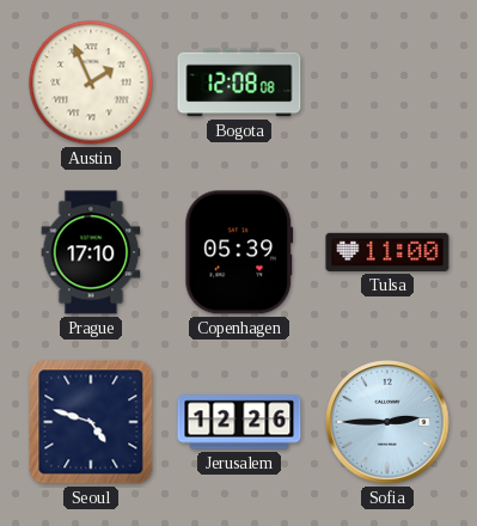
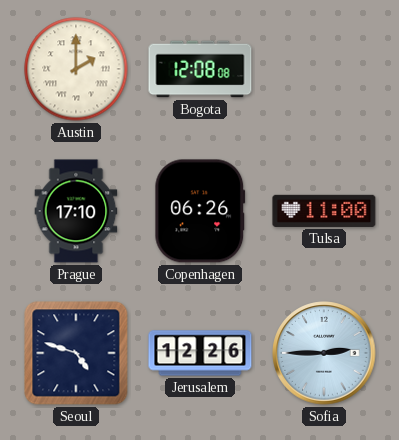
Austin: 1:56 -> 2:00
Copenhagen: 05:39 -> 06:26
